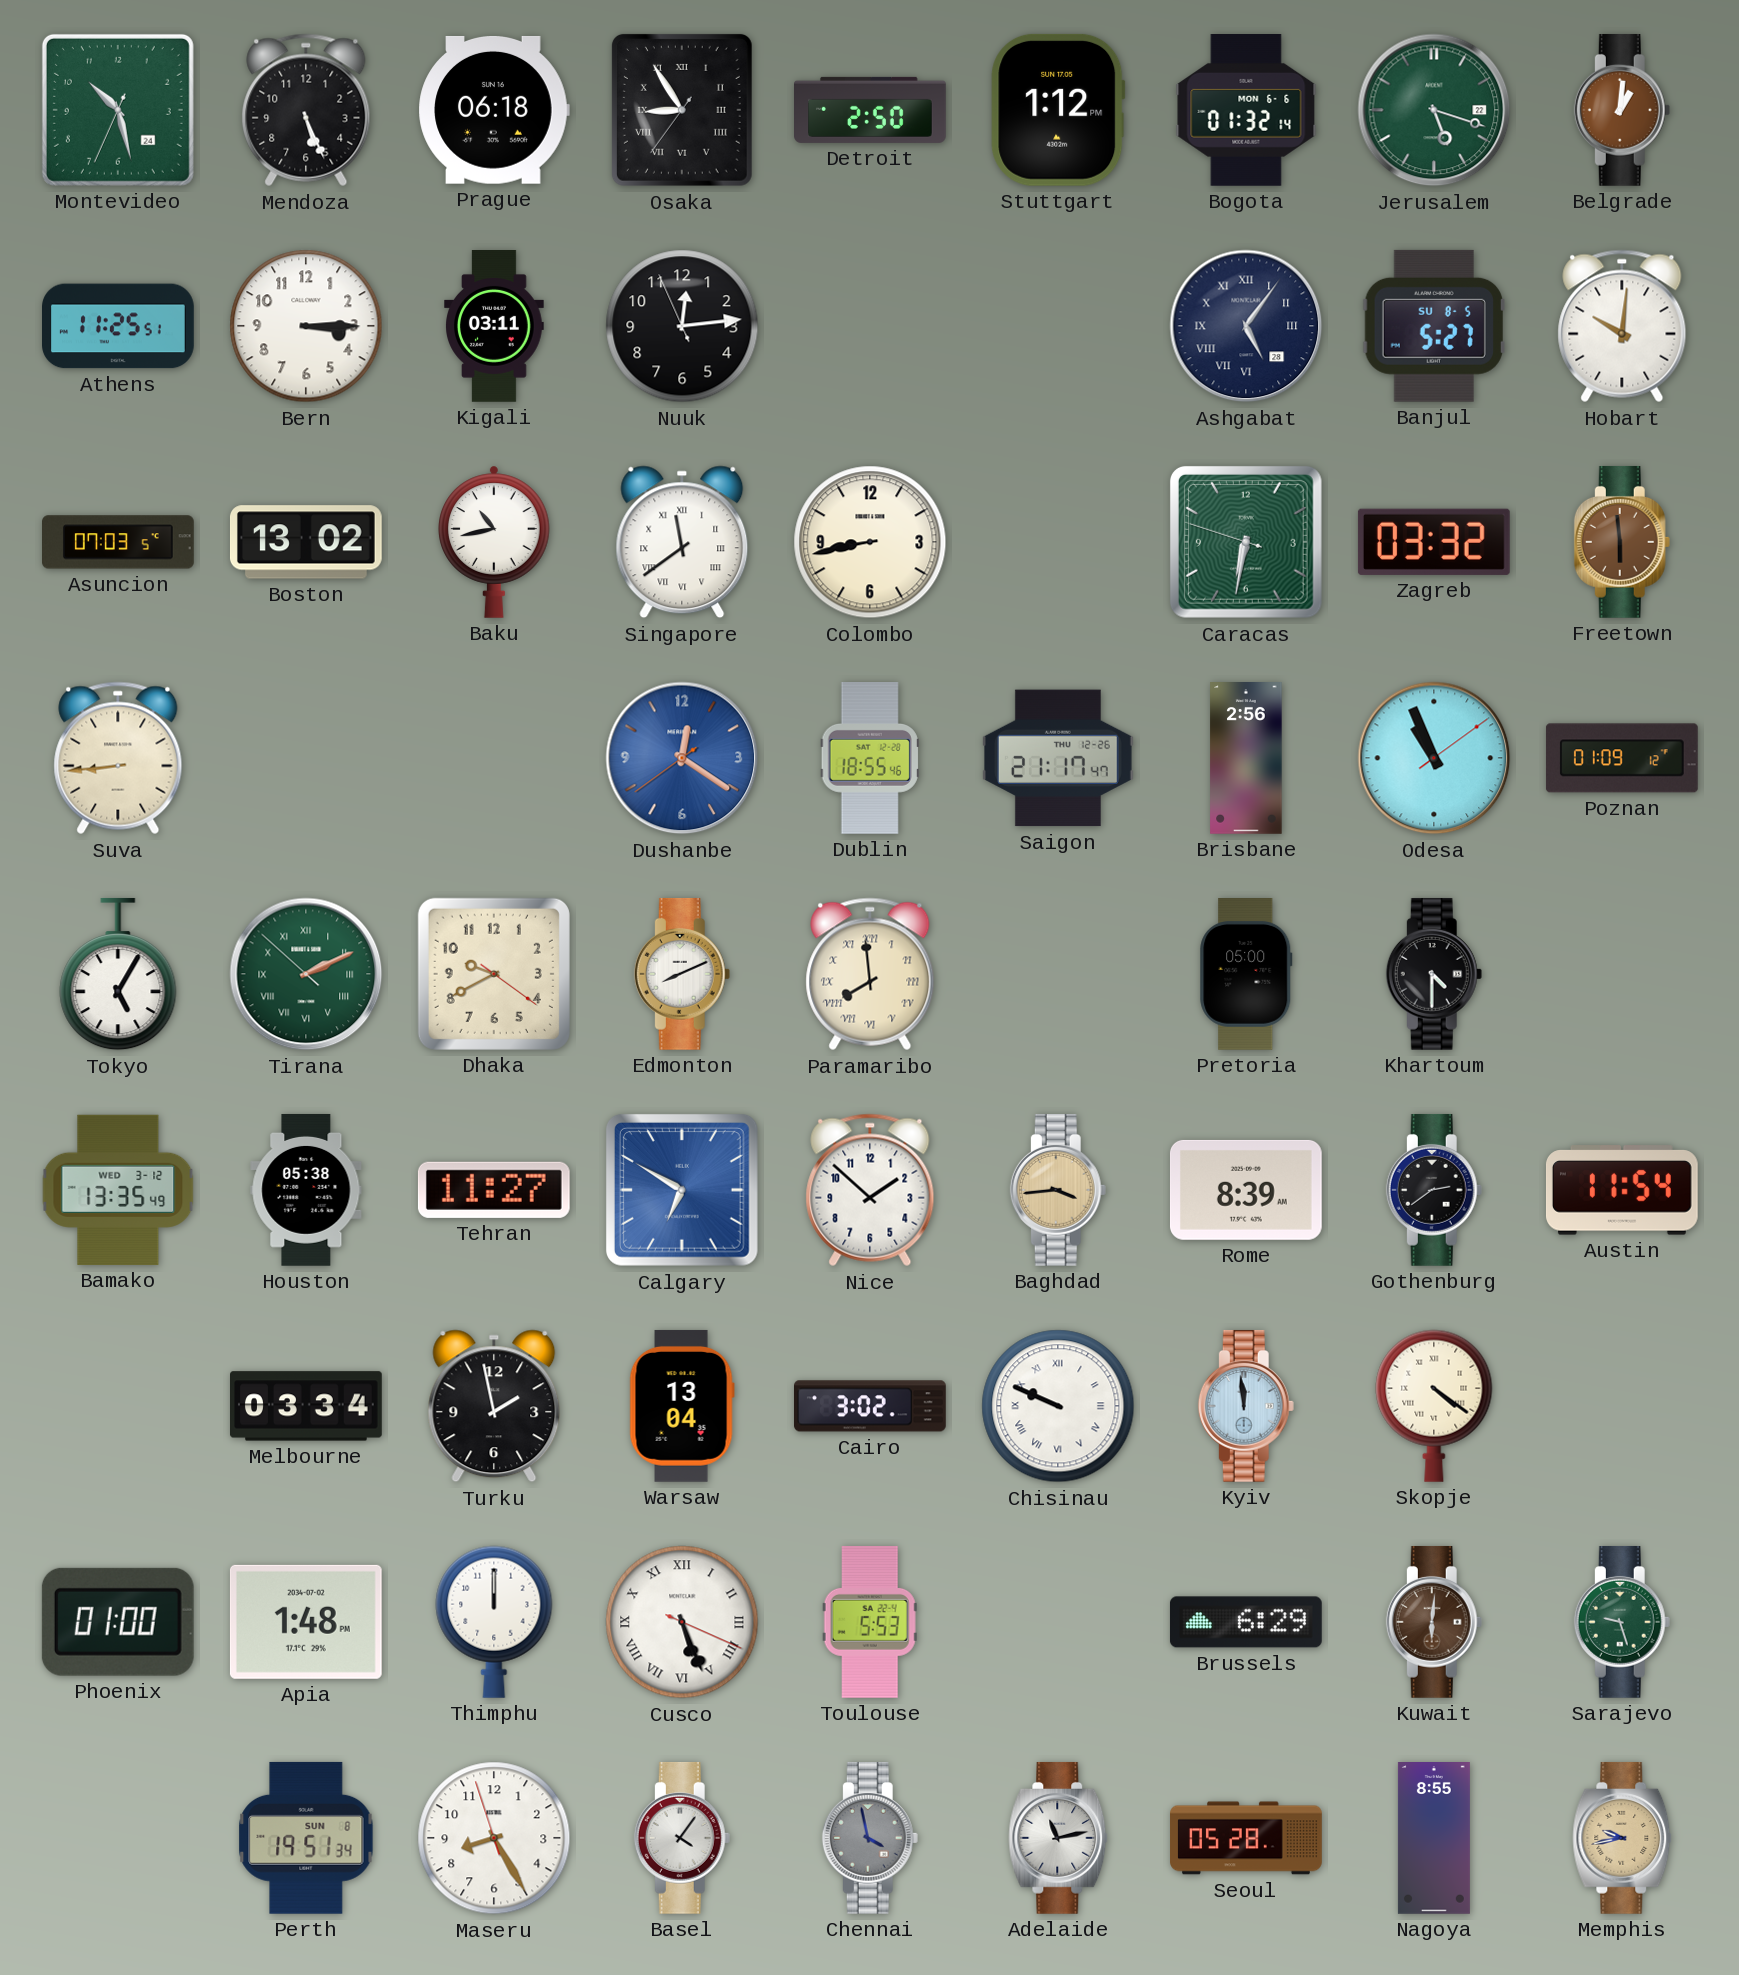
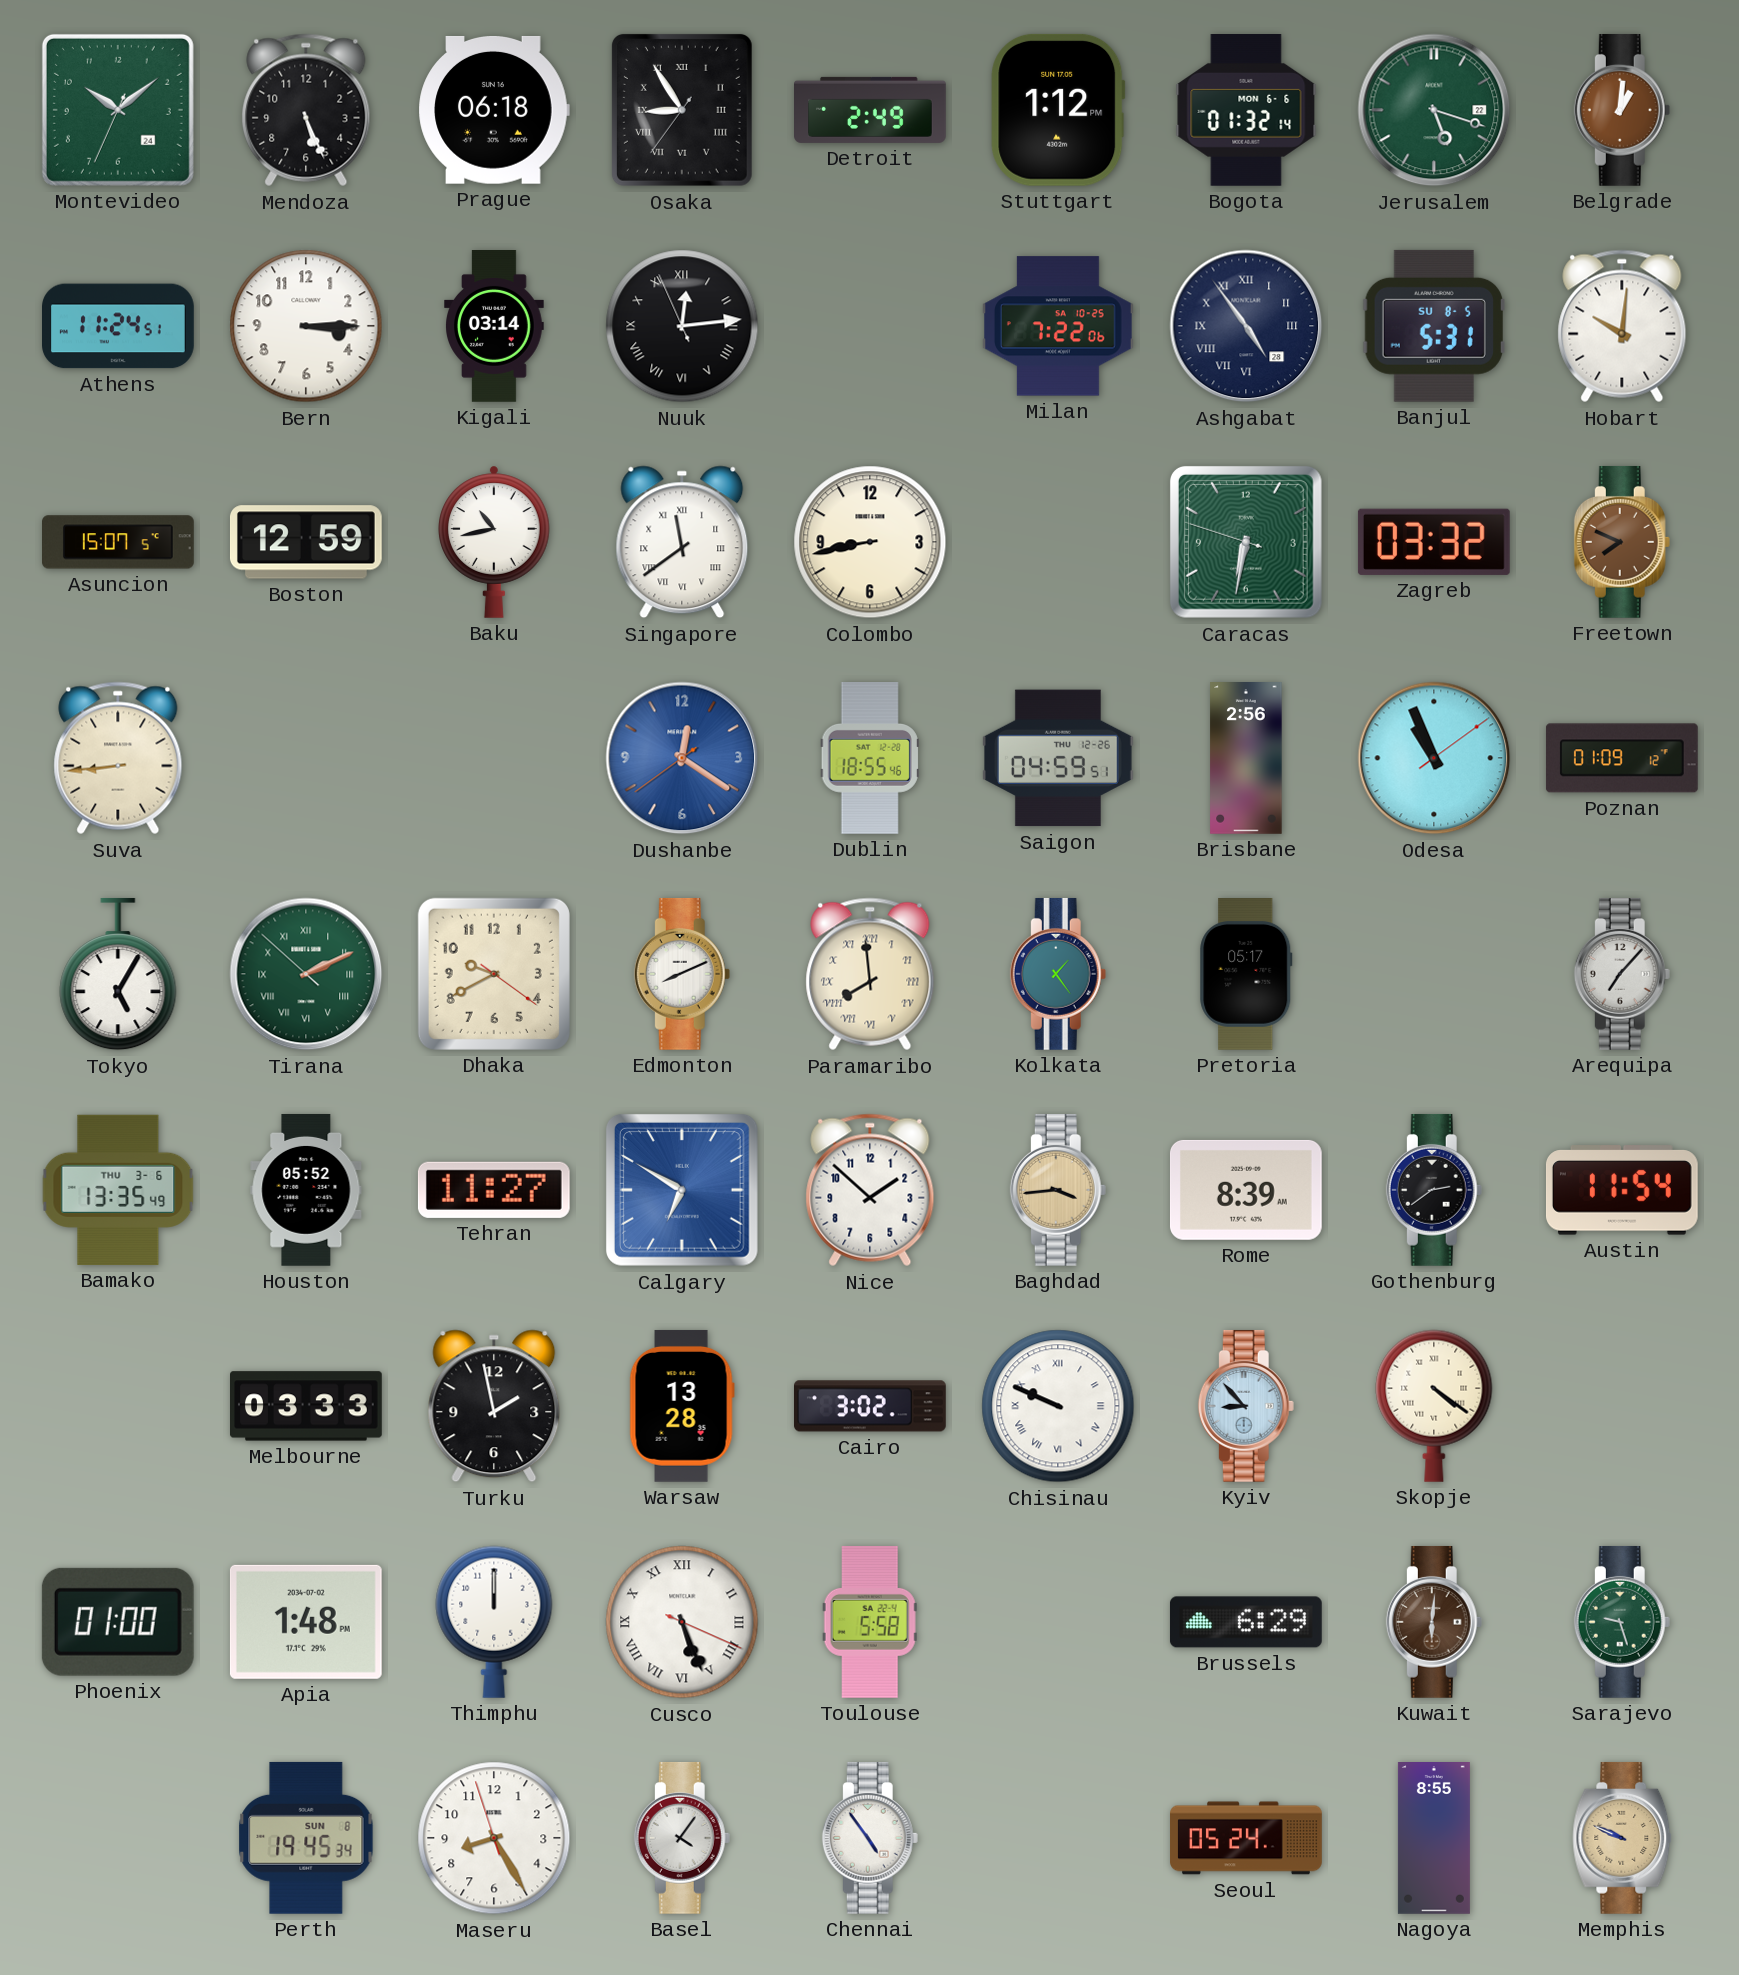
Montevideo: 10:27 -> 10:08
Detroit: 2:50 -> 2:49
Athens: 11:25 -> 11:24
Kigali: 03:11 -> 03:14
Nuuk numerals: Arabic -> Roman
Milan: none -> 7:22
Ashgabat: 5:06 -> 4:54
Banjul: 5:27 -> 5:31
Asuncion: 07:03 -> 15:07
Boston: 13:02 -> 12:59
Freetown: 5:59 -> 7:49
Saigon: 21:17 -> 04:59
Kolkata: none -> 1:24
Pretoria: 05:00 -> 05:17
Khartoum: 4:30 -> none
Arequipa: none -> 7:07
Bamako date: WED 3-12 -> THU 3-6
Houston: 05:38 -> 05:52
Melbourne: 03:34 -> 03:33
Warsaw: 13:04 -> 13:28
Kyiv: 11:59 -> 8:53
Toulouse: 5:53 -> 5:58
Perth: 19:51 -> 19:45
Chennai: 3:58 -> 4:54
Chennai dial: grey -> white
Adelaide: 11:13 -> none
Seoul: 05:28 -> 05:24
Memphis: 9:43 -> 9:49
